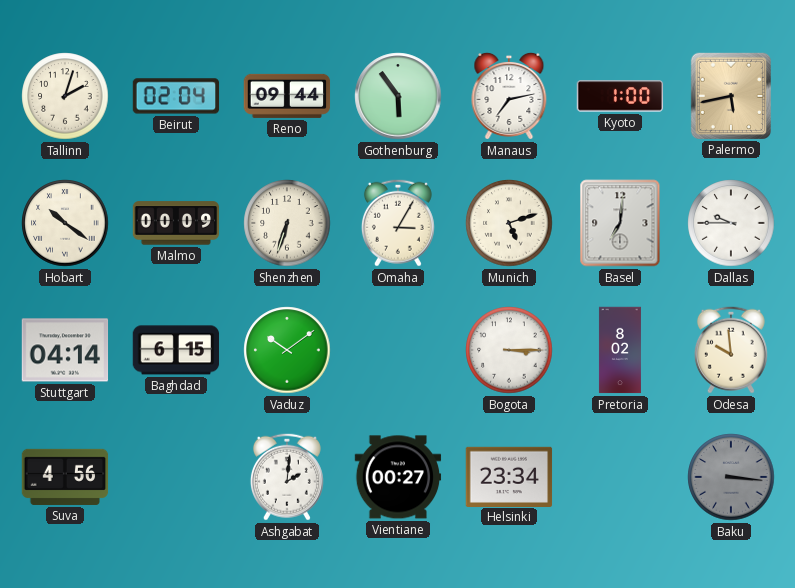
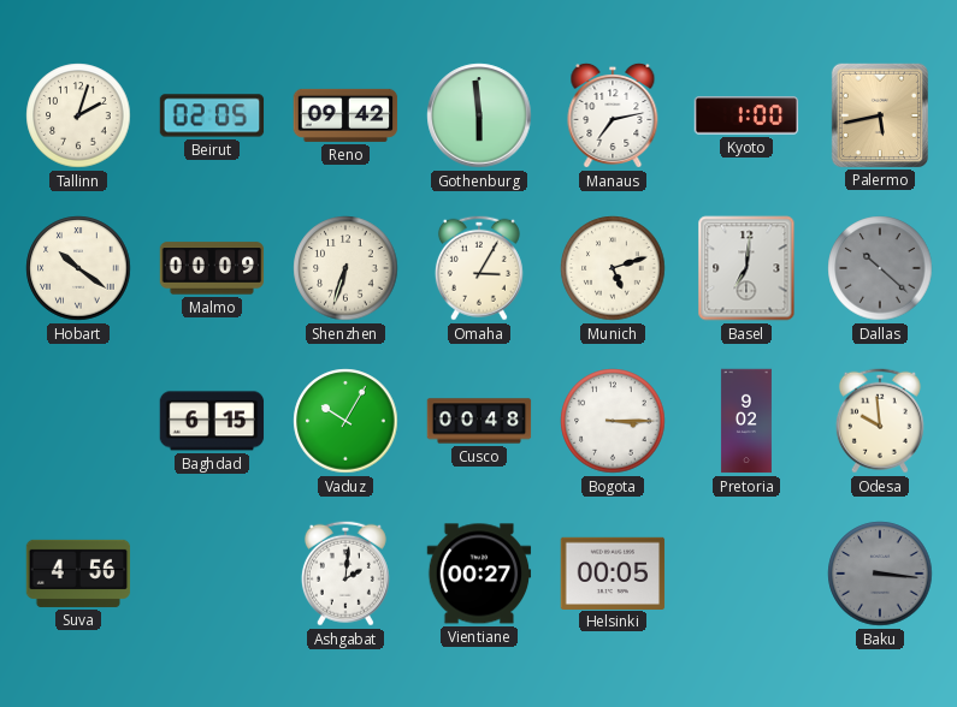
Beirut: 02:04 -> 02:05
Reno: 09:44 -> 09:42
Gothenburg: 5:54 -> 5:59
Dallas: 9:45 -> 10:22
Dallas dial: white -> grey
Stuttgart: 04:14 -> none
Vaduz: 10:09 -> 10:05
Cusco: none -> 00:48
Pretoria: 8:02 -> 9:02
Helsinki: 23:34 -> 00:05
